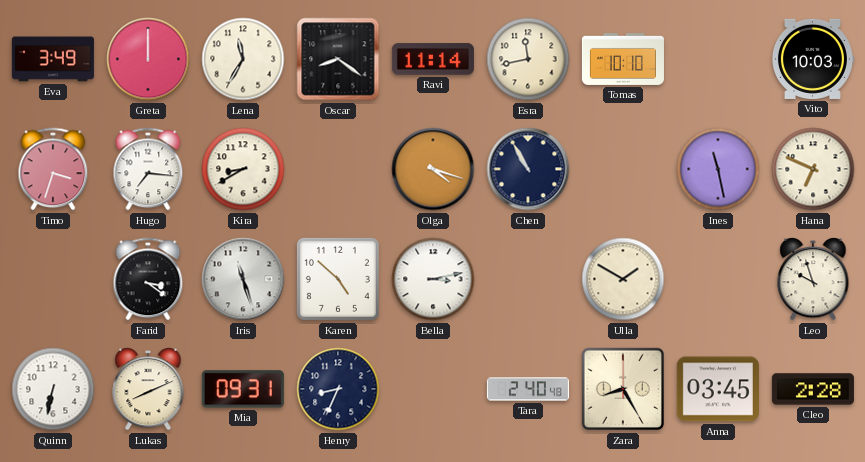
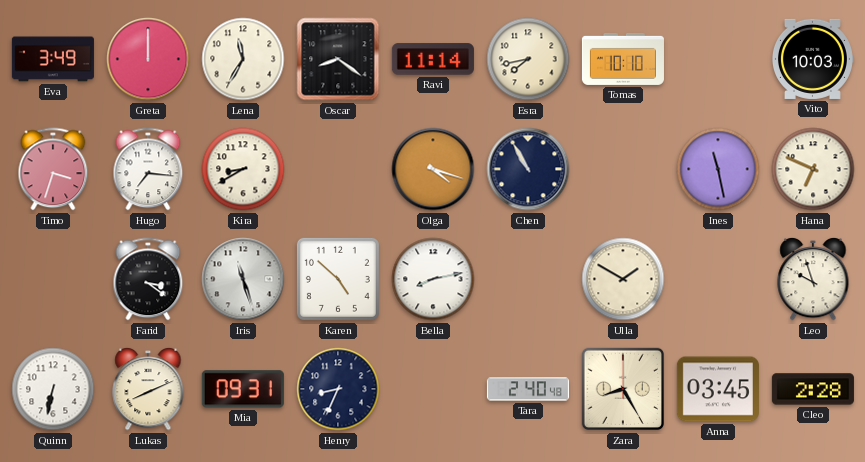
Esra: 11:43 -> 7:43
Bella: 3:13 -> 8:13
